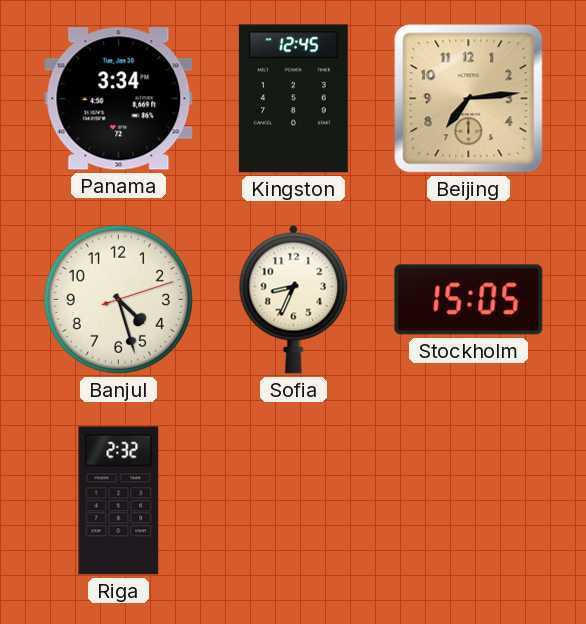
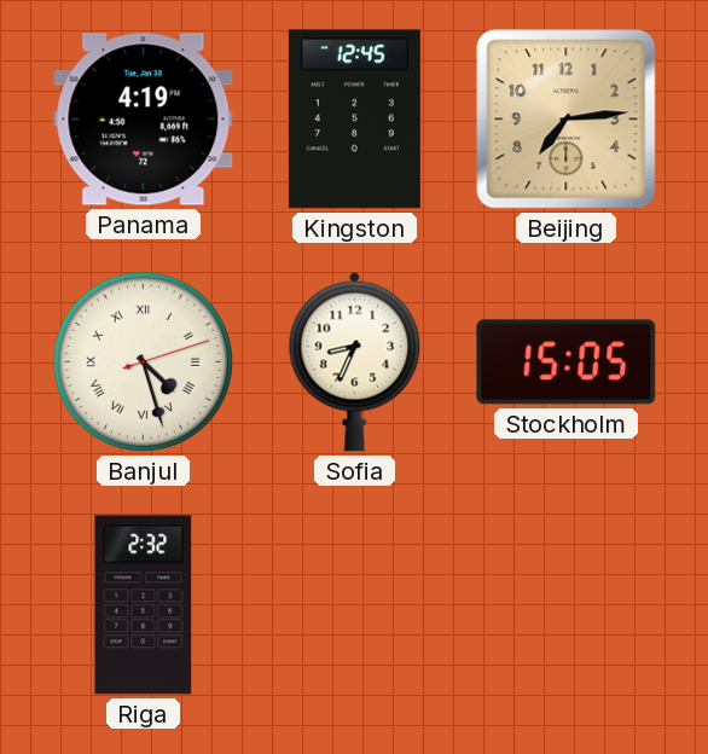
Panama: 3:34 -> 4:19
Banjul numerals: Arabic -> Roman
